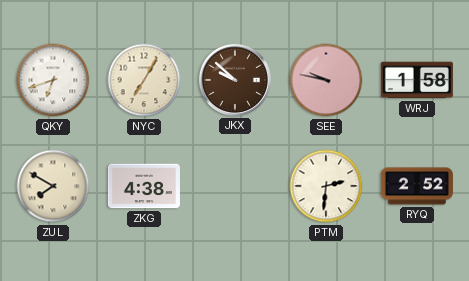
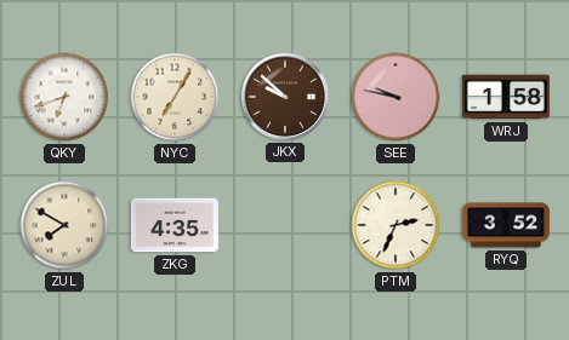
ZKG: 4:38 -> 4:35
PTM: 2:31 -> 2:34
RYQ: 2:52 -> 3:52
